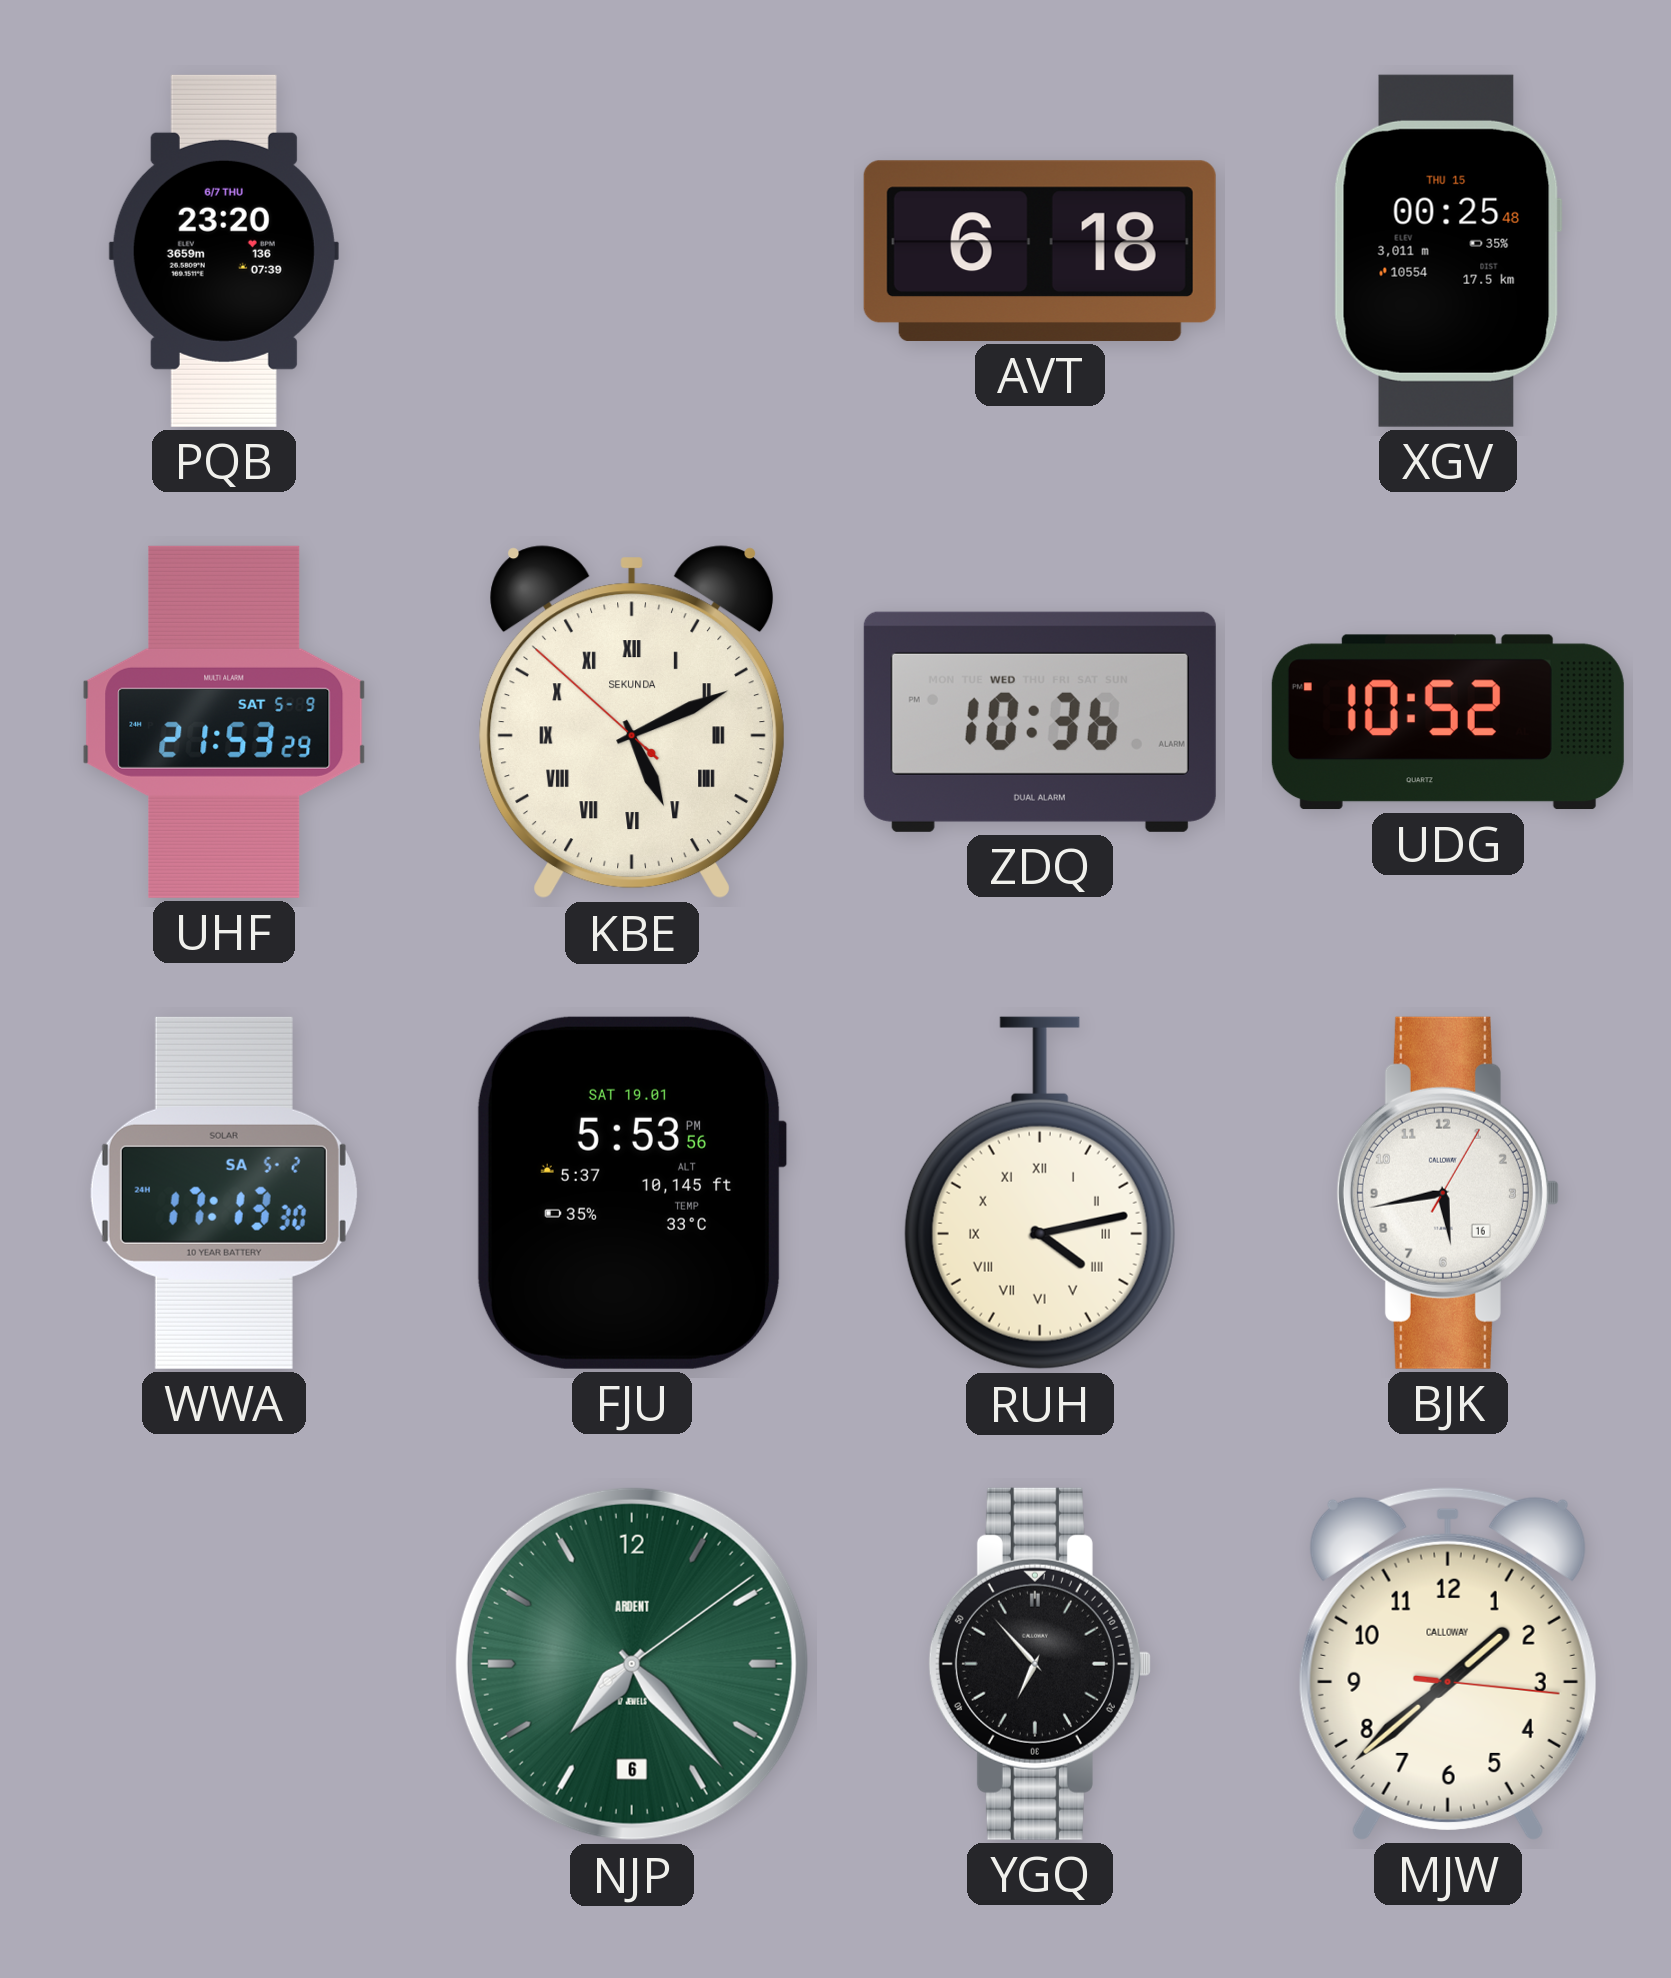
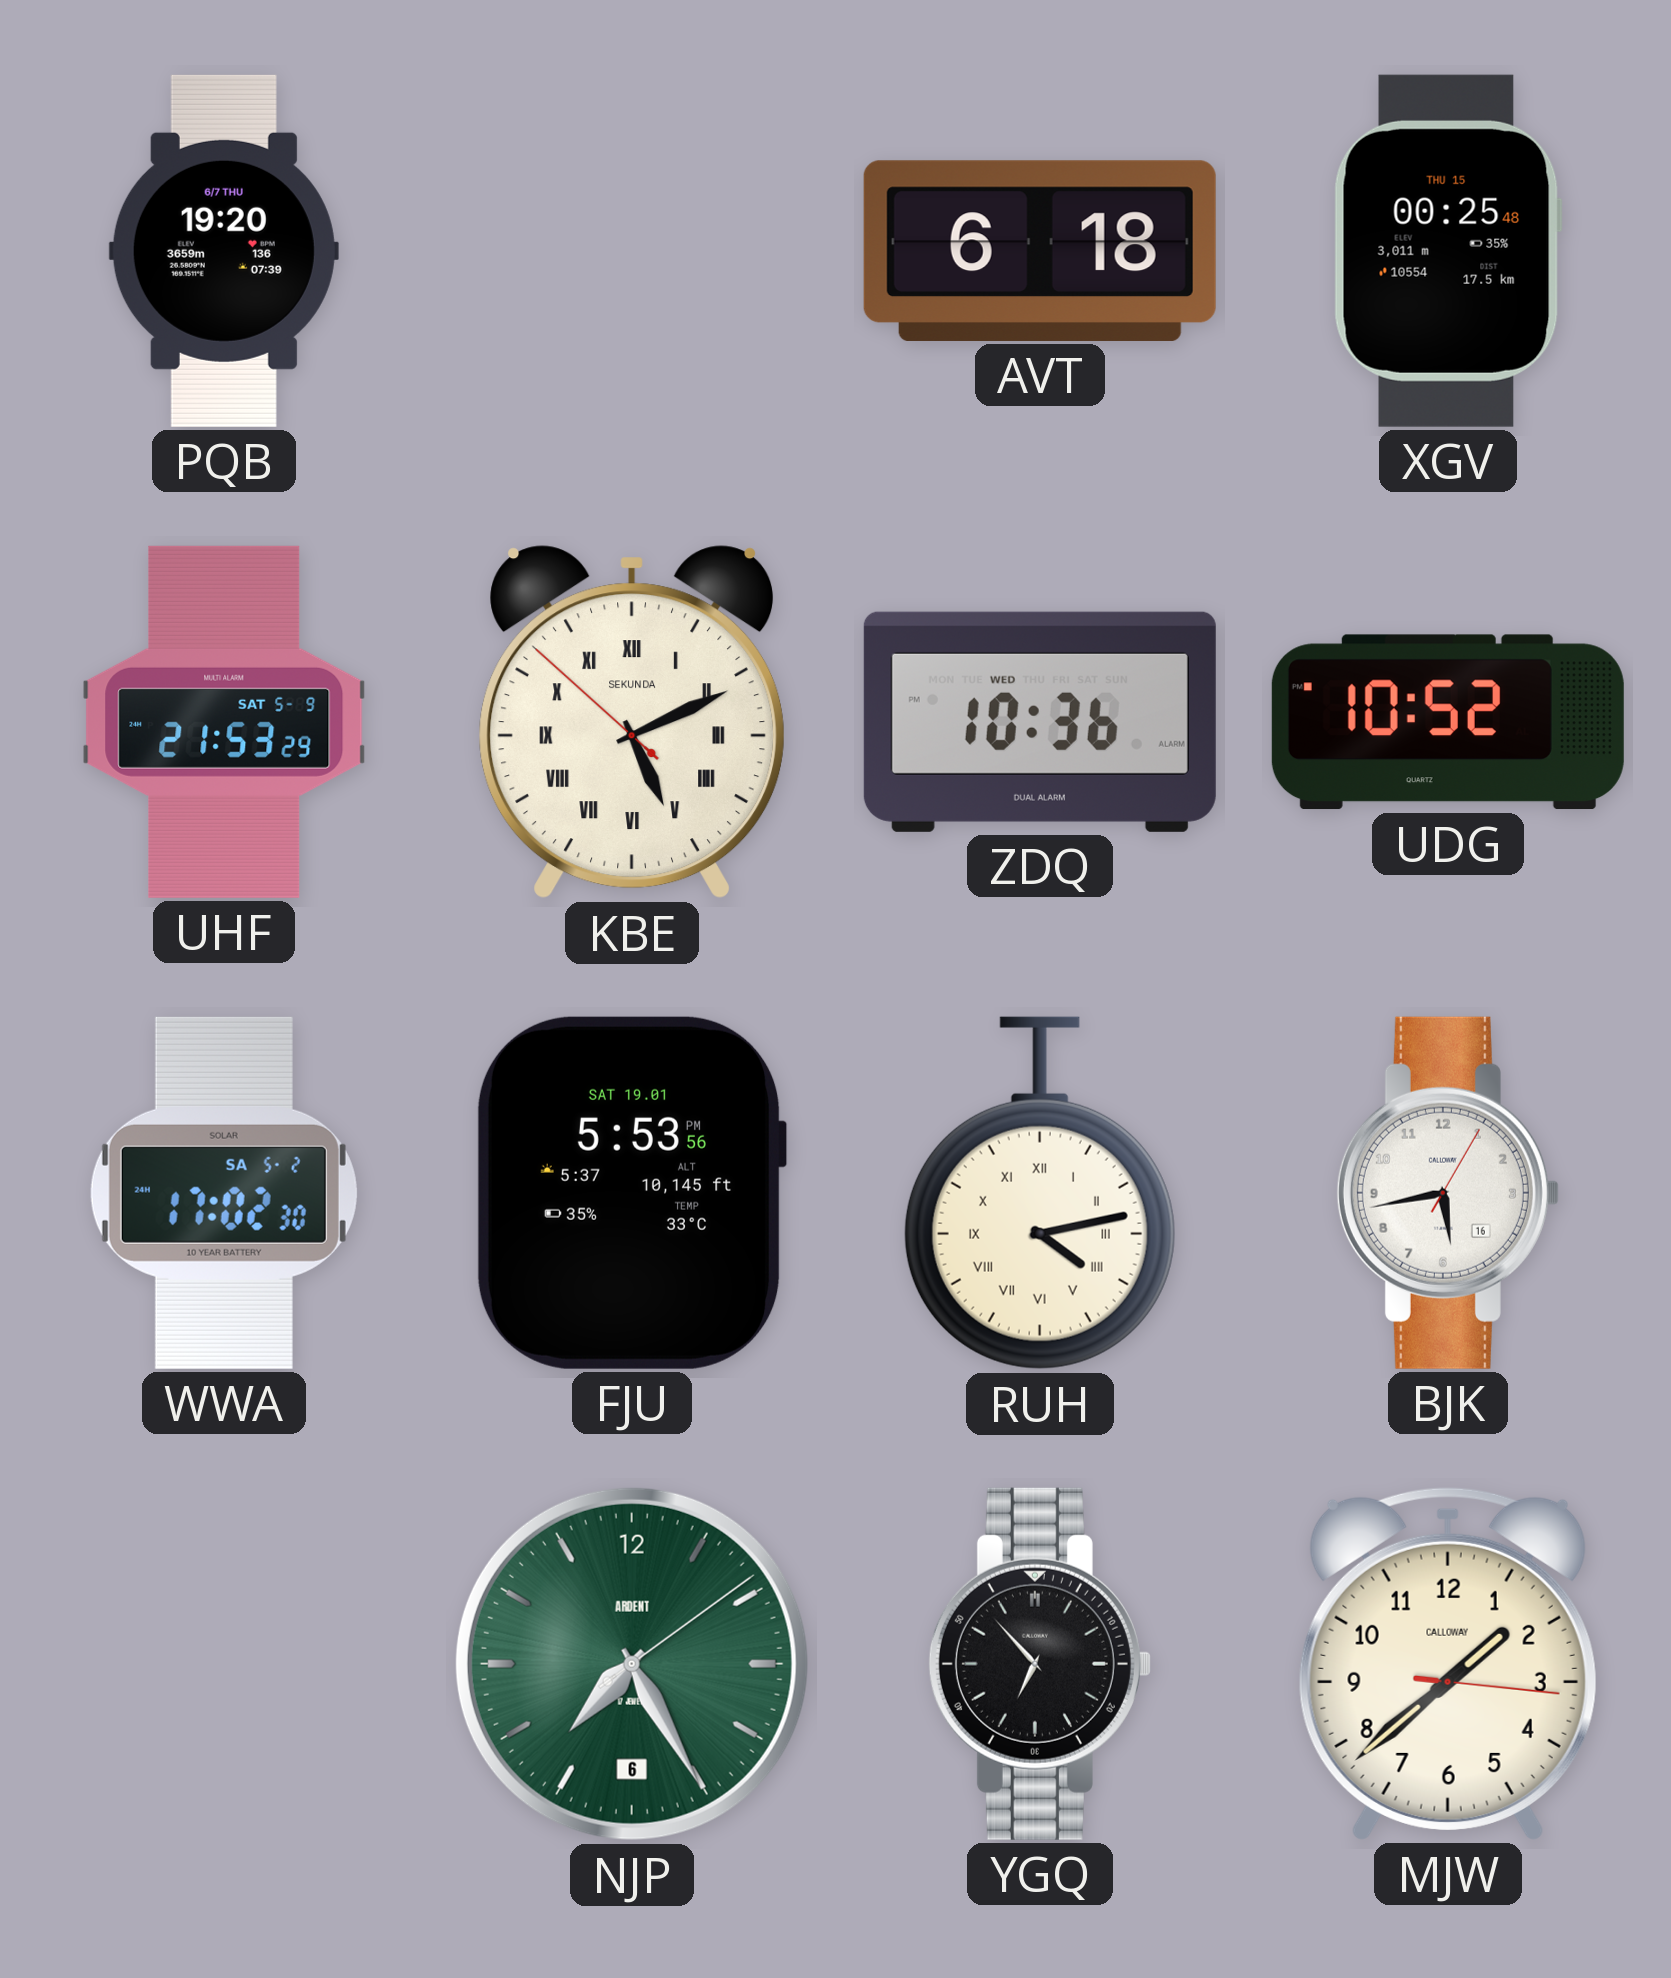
PQB: 23:20 -> 19:20
WWA: 17:13 -> 17:02
NJP: 7:23 -> 7:25
